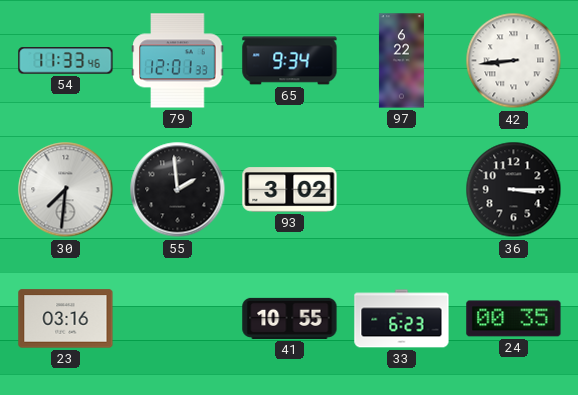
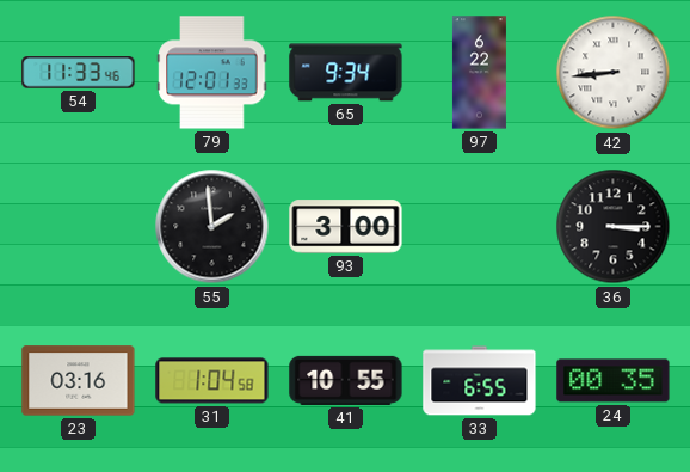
30: 7:31 -> none
93: 3:02 -> 3:00
31: none -> 1:04
33: 6:23 -> 6:55
